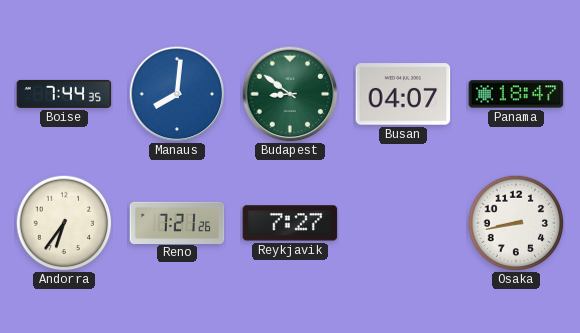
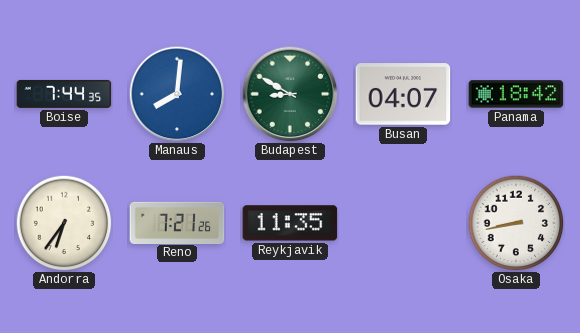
Budapest: 8:51 -> 8:50
Panama: 18:47 -> 18:42
Reykjavik: 7:27 -> 11:35
